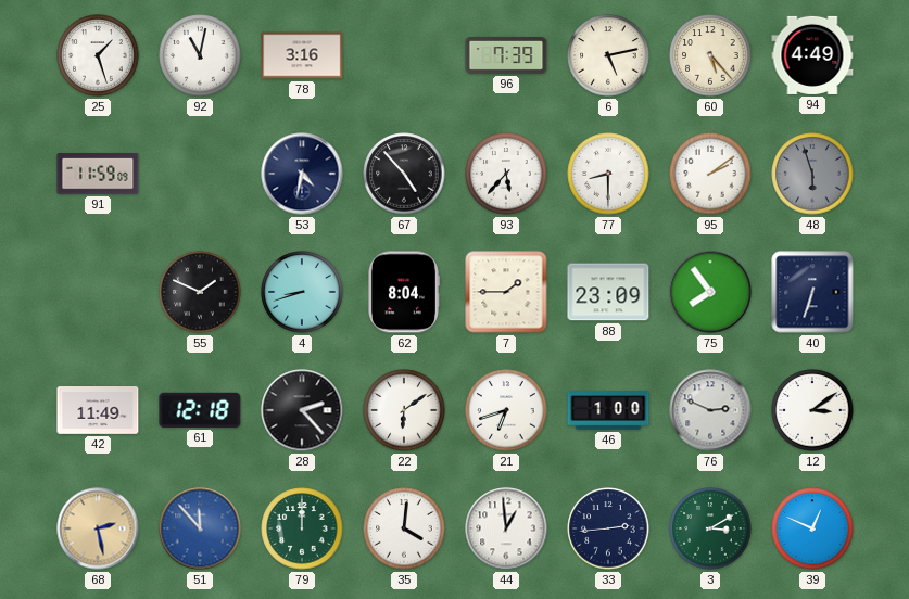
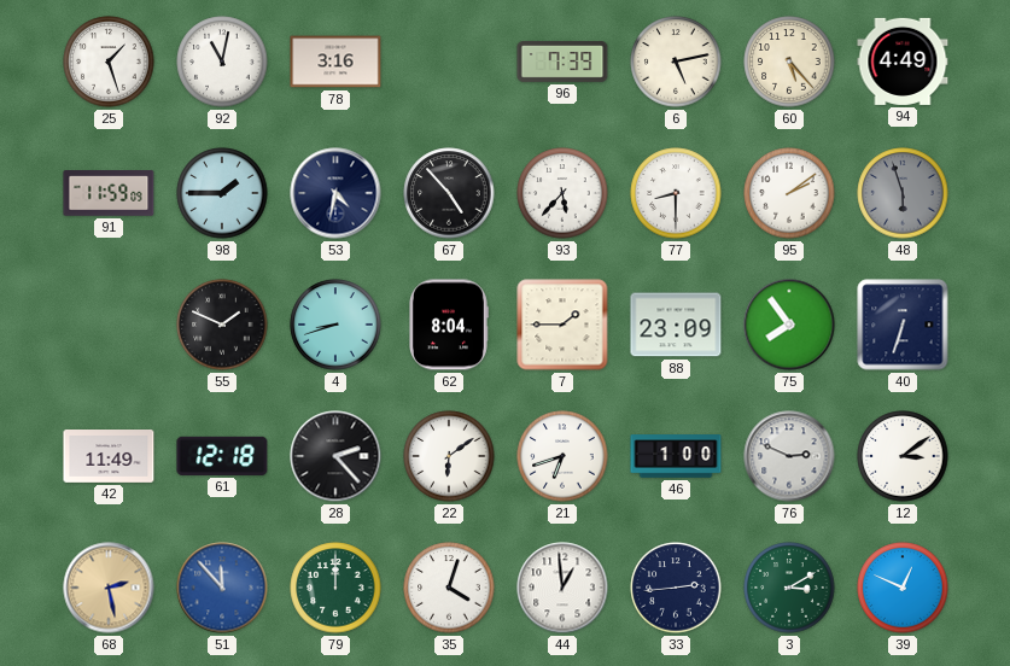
98: none -> 1:45
35: 4:01 -> 4:03
